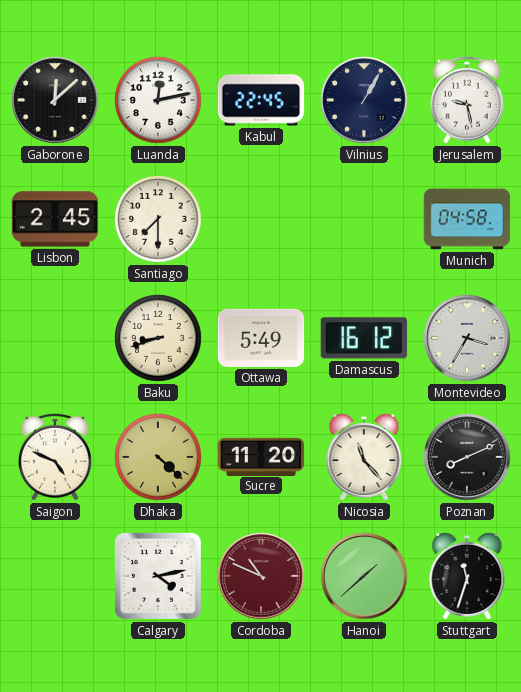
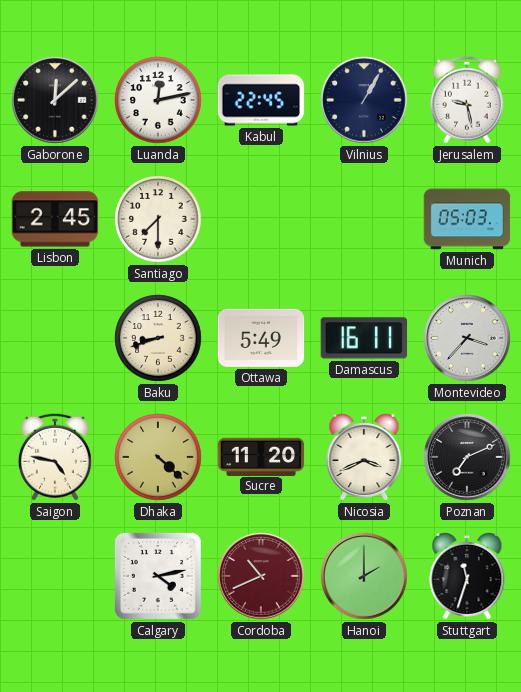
Munich: 04:58 -> 05:03
Damascus: 16:12 -> 16:11
Montevideo: 3:35 -> 3:37
Saigon: 4:49 -> 4:47
Nicosia: 11:23 -> 3:41
Poznan: 8:11 -> 7:11
Cordoba: 10:49 -> 10:41
Hanoi: 1:38 -> 2:00
